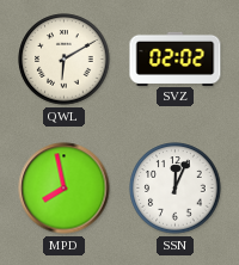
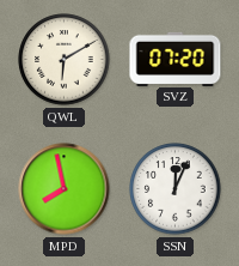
SVZ: 02:02 -> 07:20
